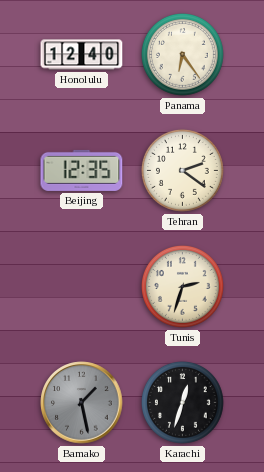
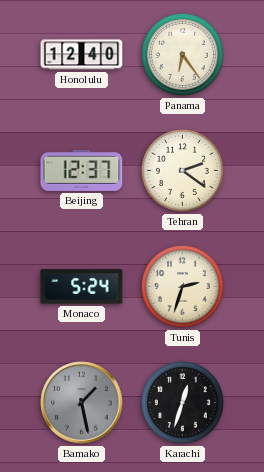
Beijing: 12:35 -> 12:37
Monaco: none -> 5:24
